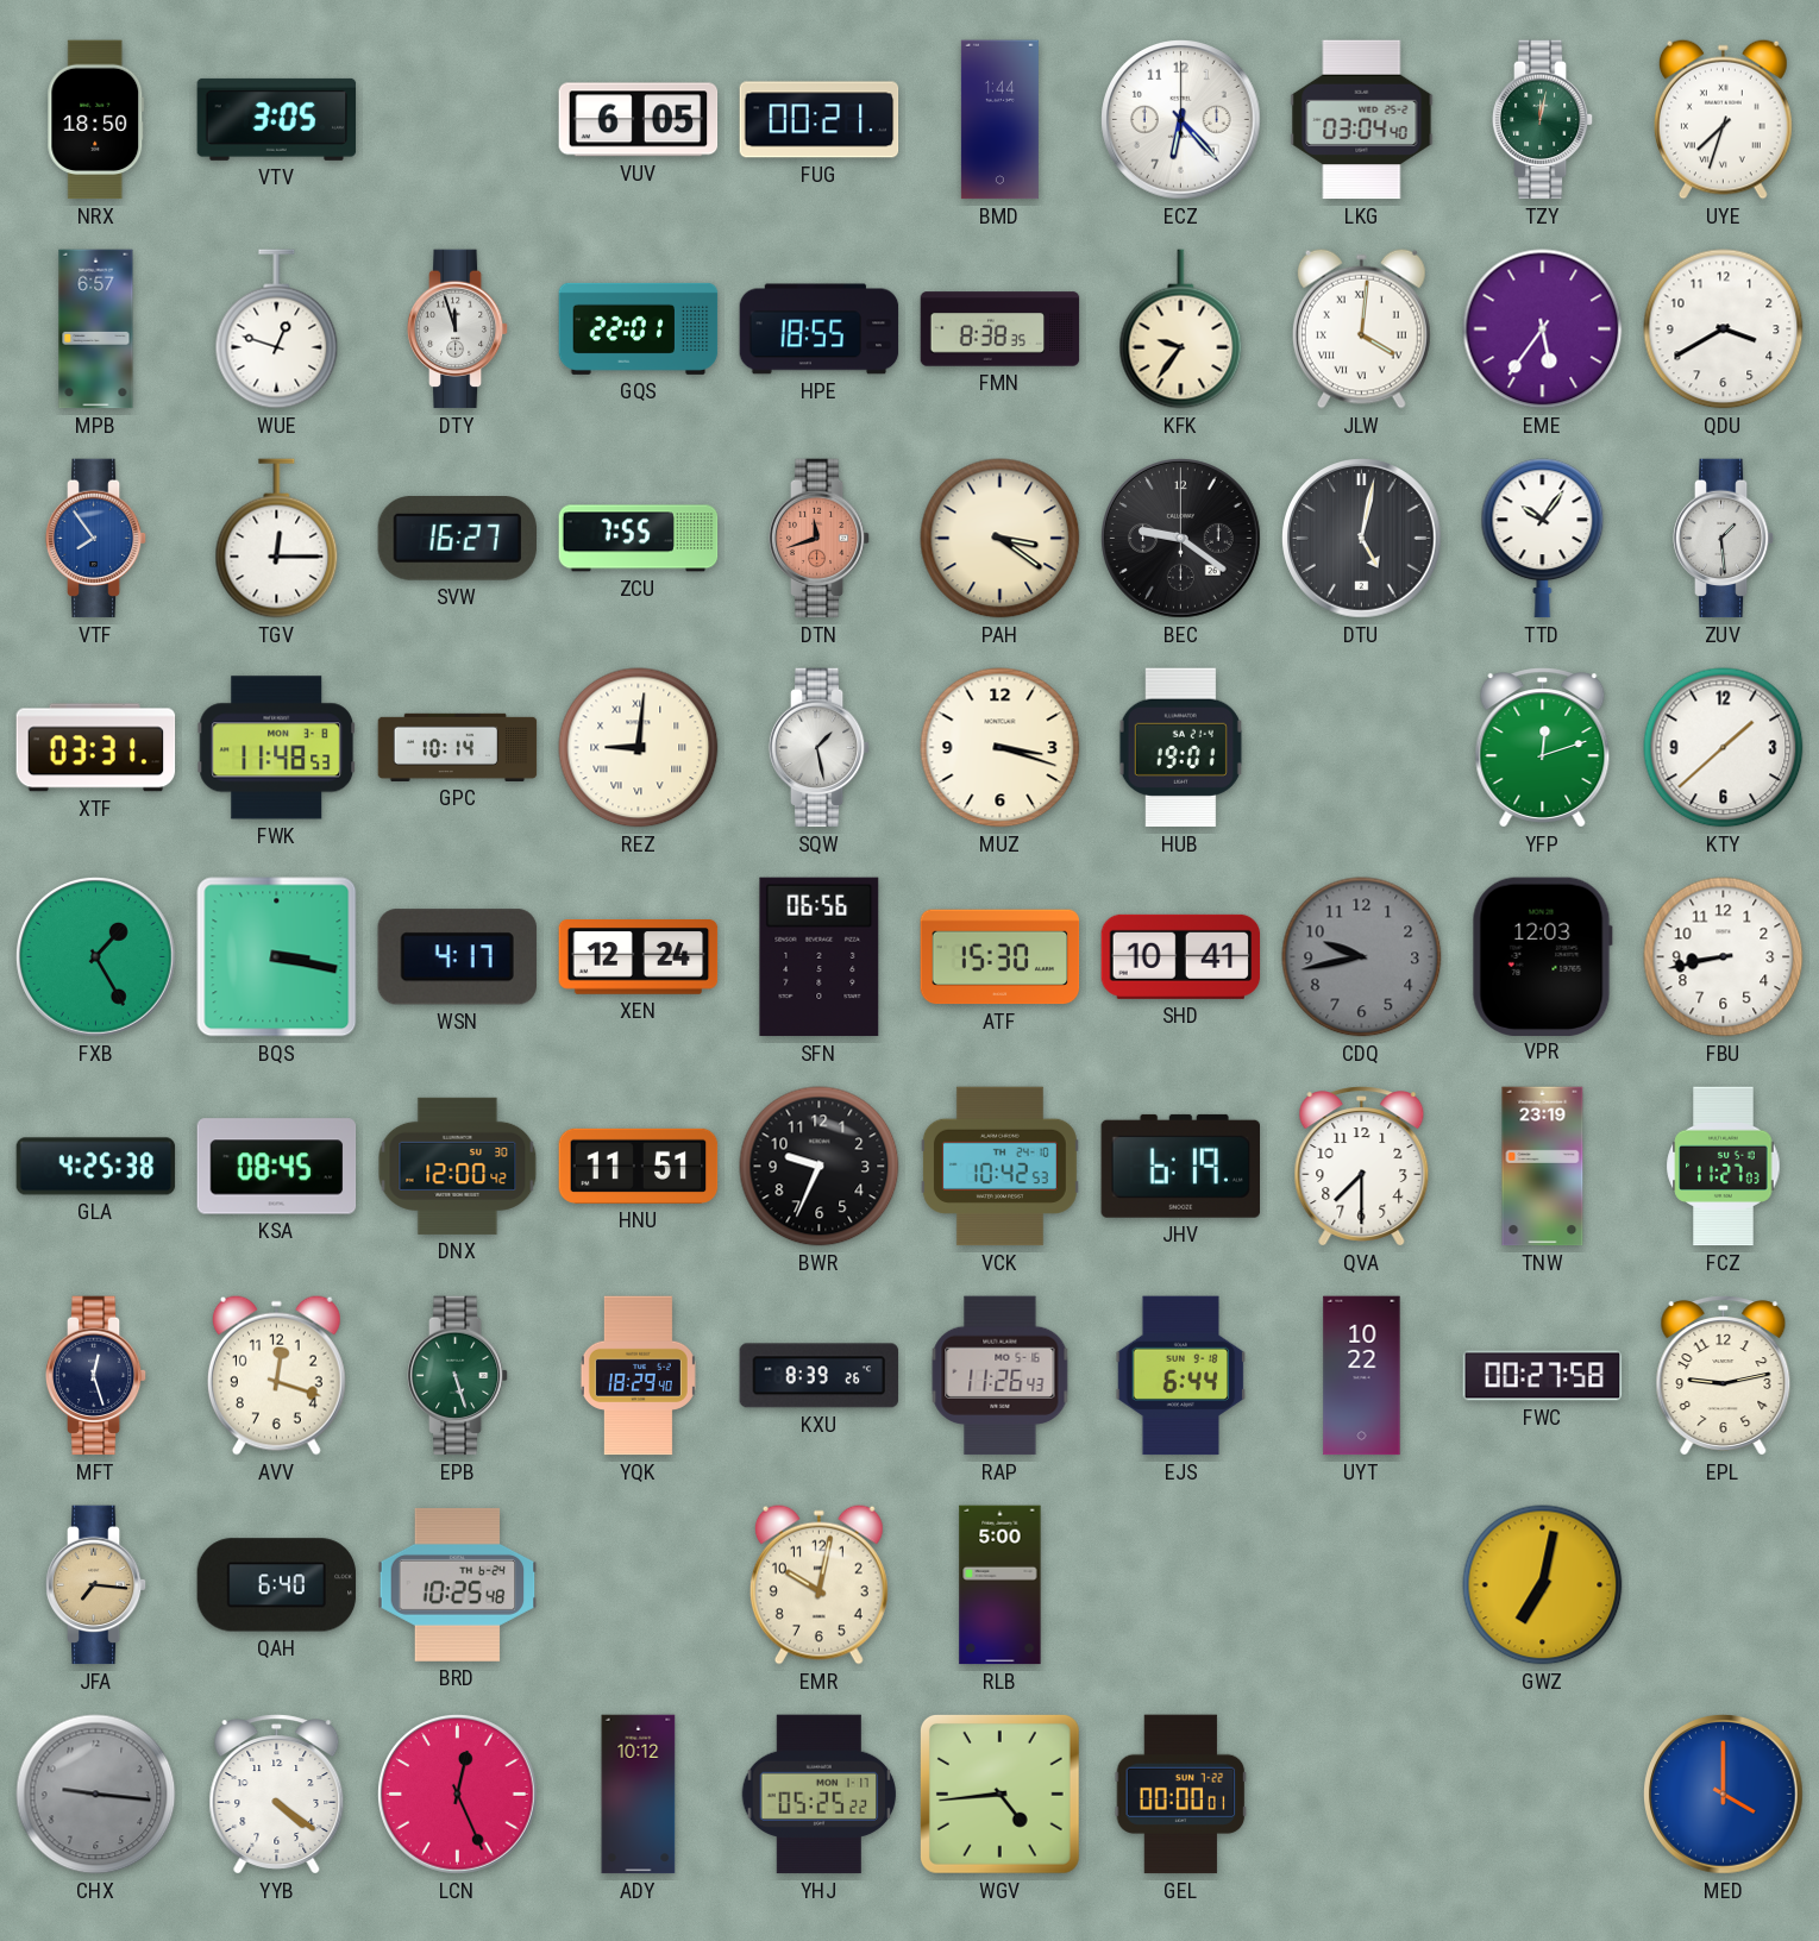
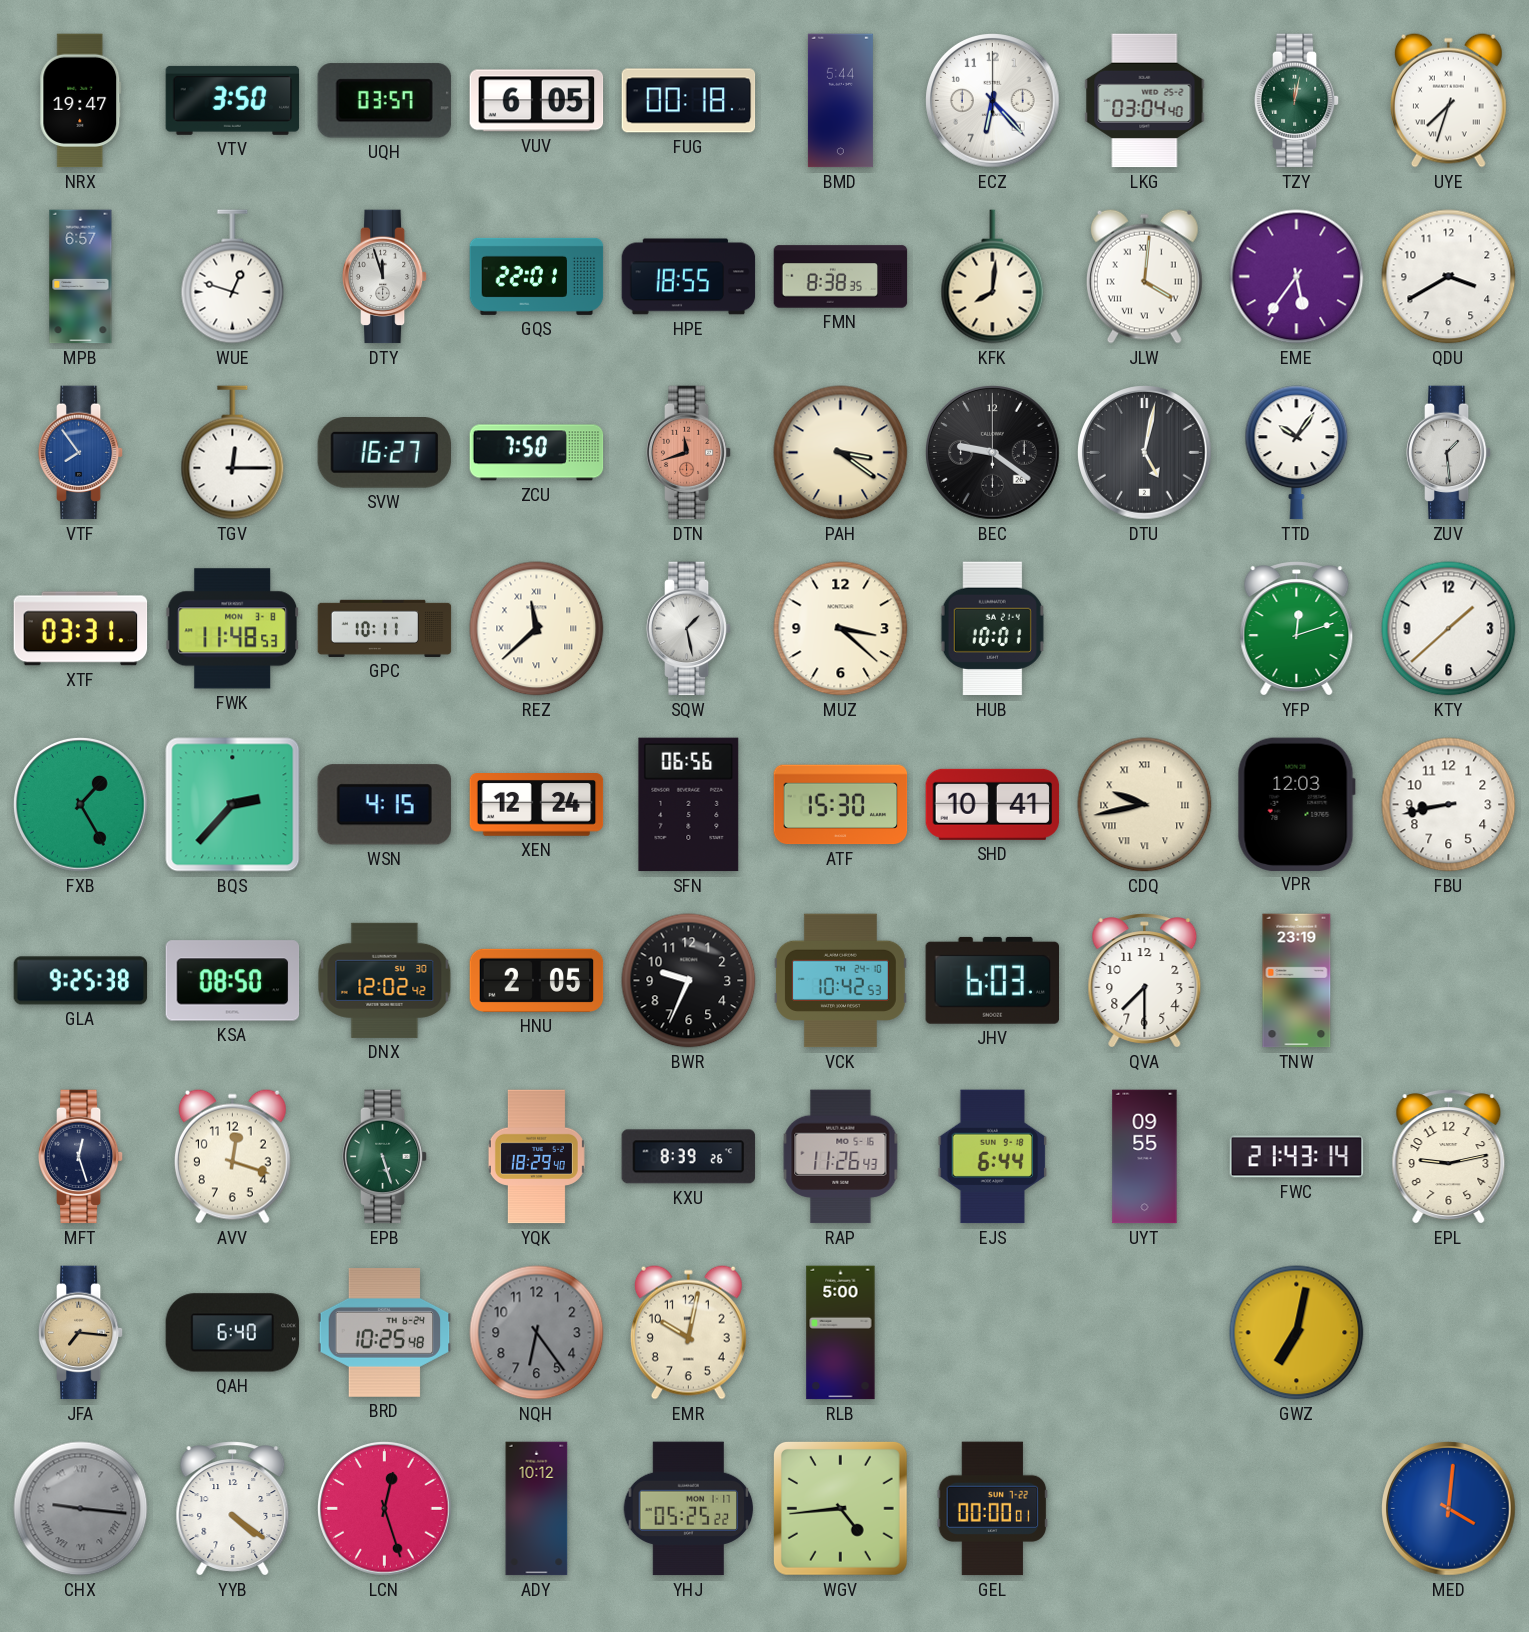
NRX: 18:50 -> 19:47
VTV: 3:05 -> 3:50
UQH: none -> 03:57
FUG: 00:21 -> 00:18
BMD: 1:44 -> 5:44
KFK: 9:36 -> 8:01
ZCU: 7:55 -> 7:50
GPC: 10:14 -> 10:11
REZ: 9:01 -> 11:38
MUZ: 3:18 -> 3:22
HUB: 19:01 -> 10:01
BQS: 3:17 -> 2:37
WSN: 4:17 -> 4:15
CDQ dial: grey -> cream
CDQ numerals: Arabic -> Roman
GLA: 4:25 -> 9:25
KSA: 08:45 -> 08:50
DNX: 12:00 -> 12:02
HNU: 11:51 -> 2:05
JHV: 6:19 -> 6:03
FCZ: 11:27 -> none
UYT: 10:22 -> 09:55
FWC: 00:27 -> 21:43
NQH: none -> 6:24
CHX numerals: Arabic -> Roman
LCN: 12:26 -> 12:27
MED: 4:00 -> 4:01
